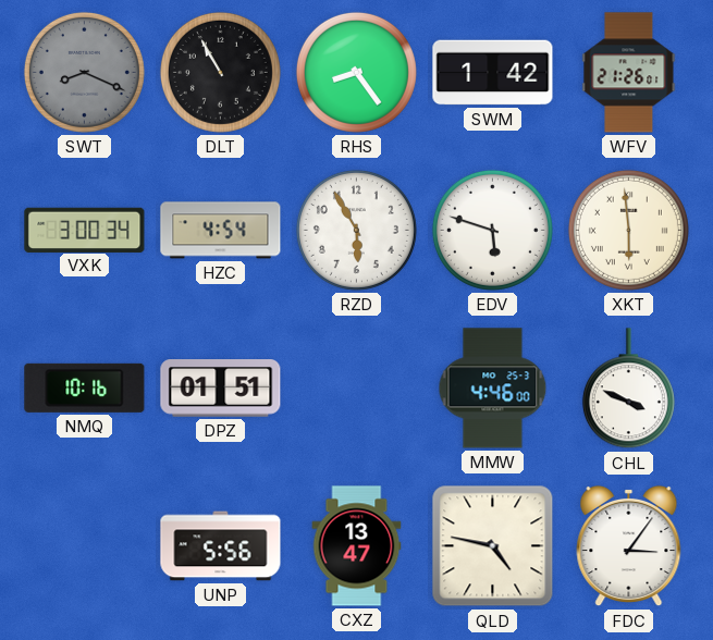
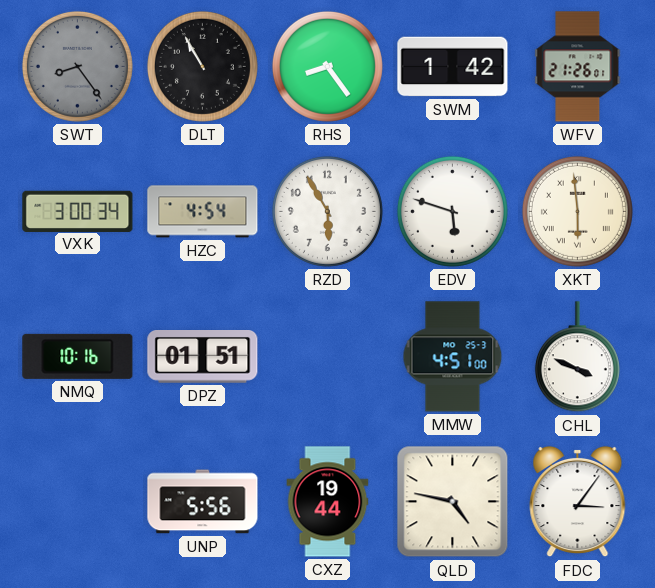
SWT: 8:19 -> 8:24
MMW: 4:46 -> 4:51
CXZ: 13:47 -> 19:44
